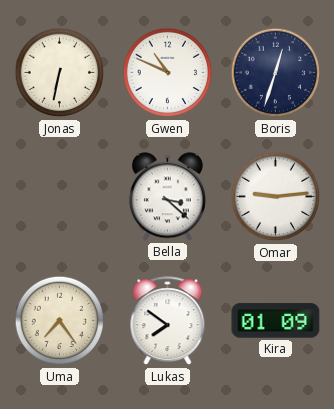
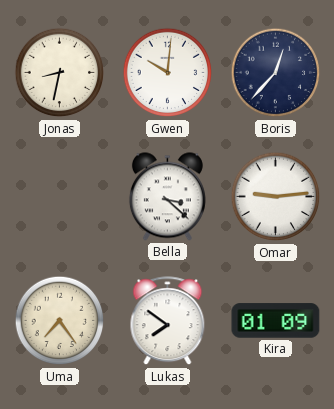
Jonas: 6:32 -> 8:32
Gwen: 10:49 -> 10:01
Boris: 12:33 -> 12:37
